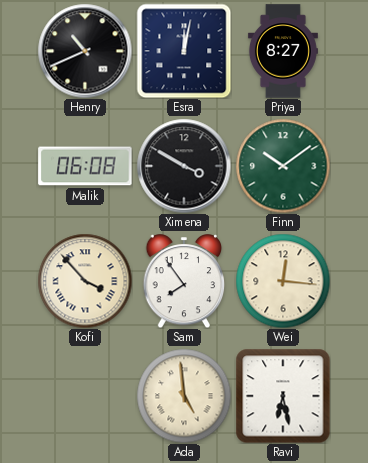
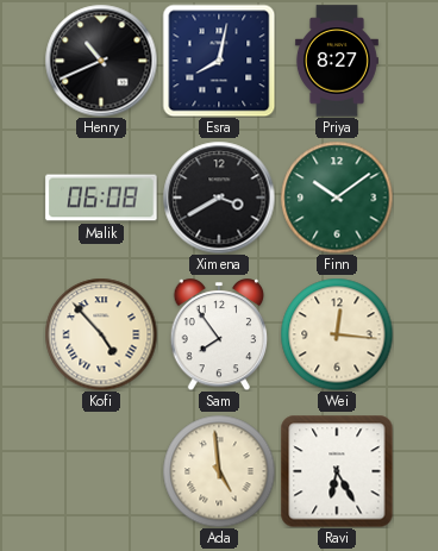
Esra: 12:02 -> 8:02
Ximena: 3:50 -> 3:40
Kofi: 3:53 -> 4:53
Ravi: 6:28 -> 6:25
